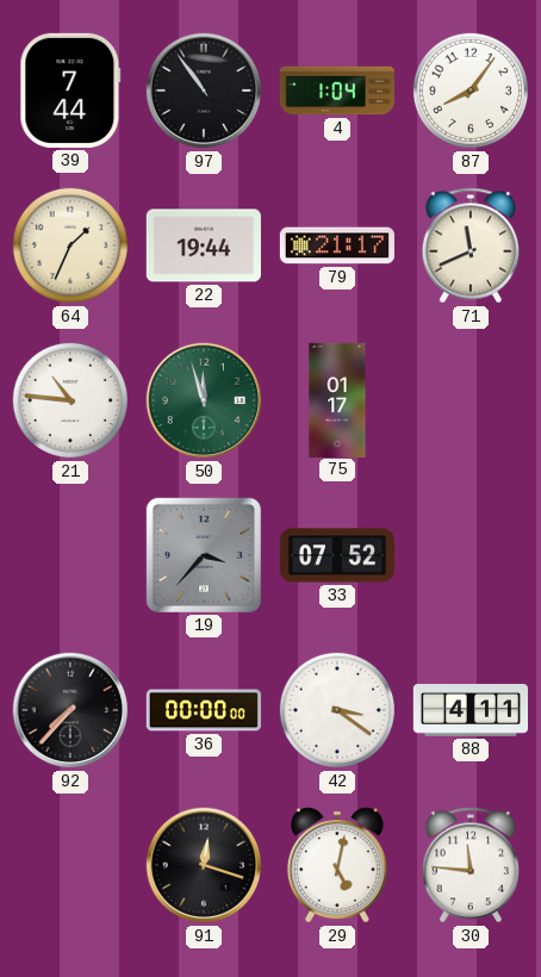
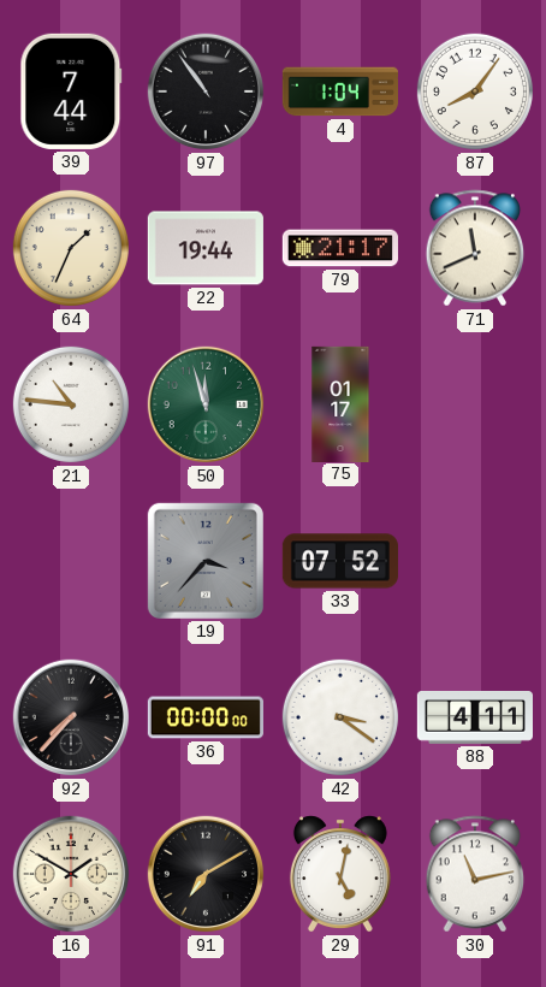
16: none -> 1:50
91: 12:18 -> 7:10
30: 11:46 -> 11:13
